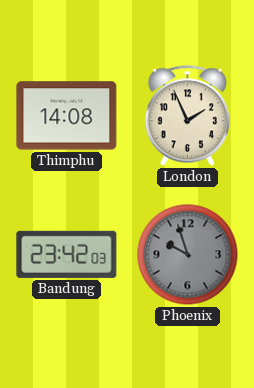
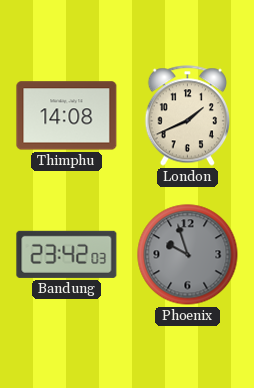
London: 1:56 -> 1:41
